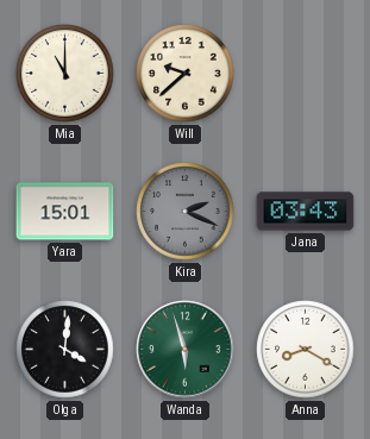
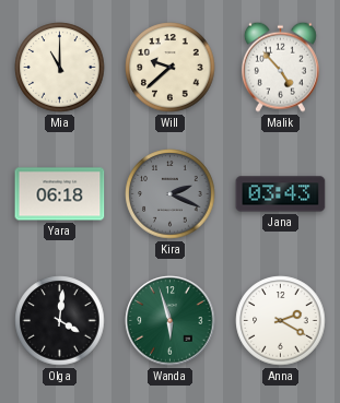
Malik: none -> 4:53
Yara: 15:01 -> 06:18
Anna: 8:20 -> 2:20
